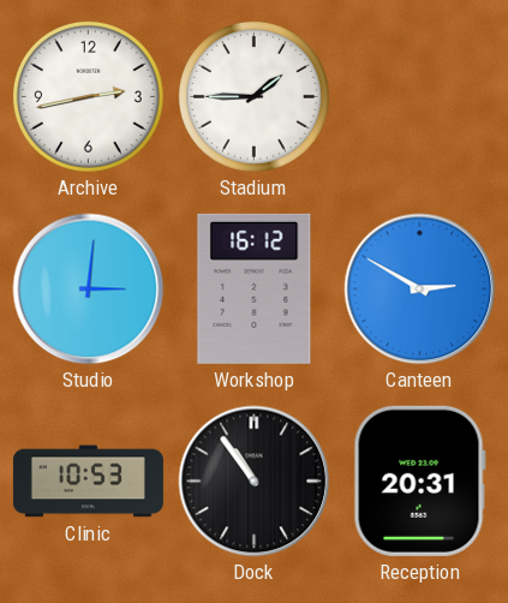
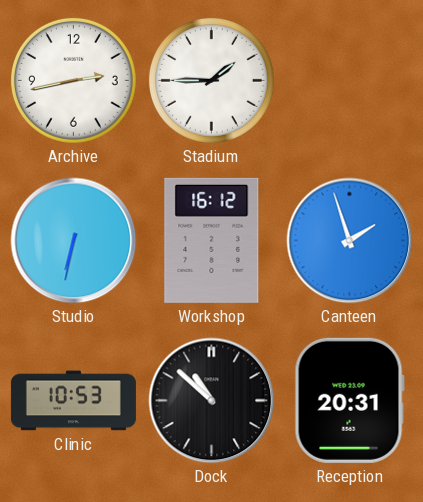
Studio: 3:01 -> 6:32
Canteen: 2:50 -> 1:57
Dock: 10:54 -> 10:52
